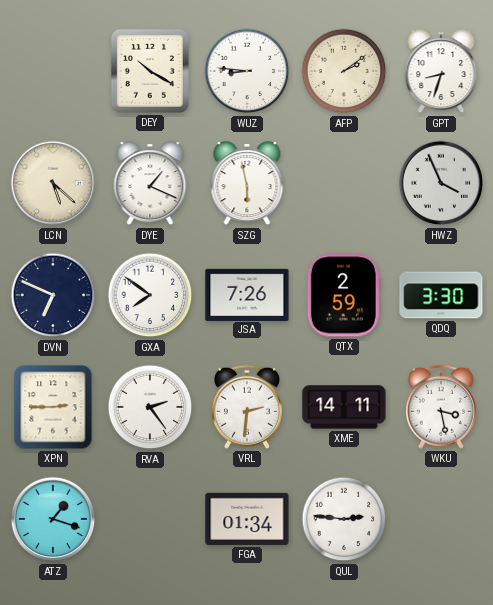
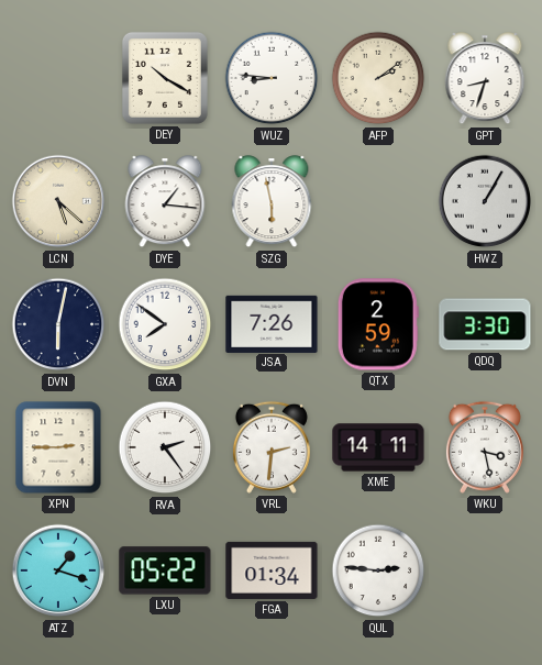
DYE: 1:19 -> 1:16
HWZ: 3:56 -> 1:05
DVN: 6:49 -> 6:02
LXU: none -> 05:22
